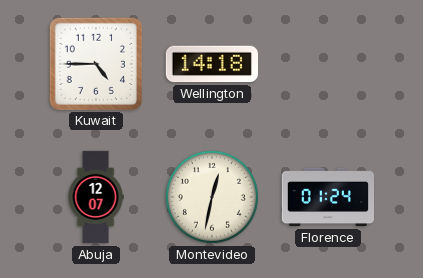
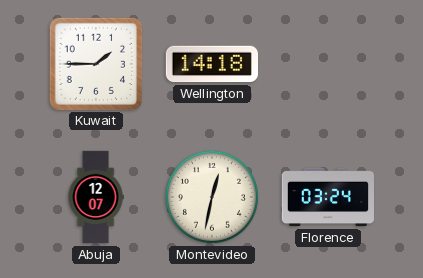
Kuwait: 4:45 -> 1:45
Florence: 01:24 -> 03:24
